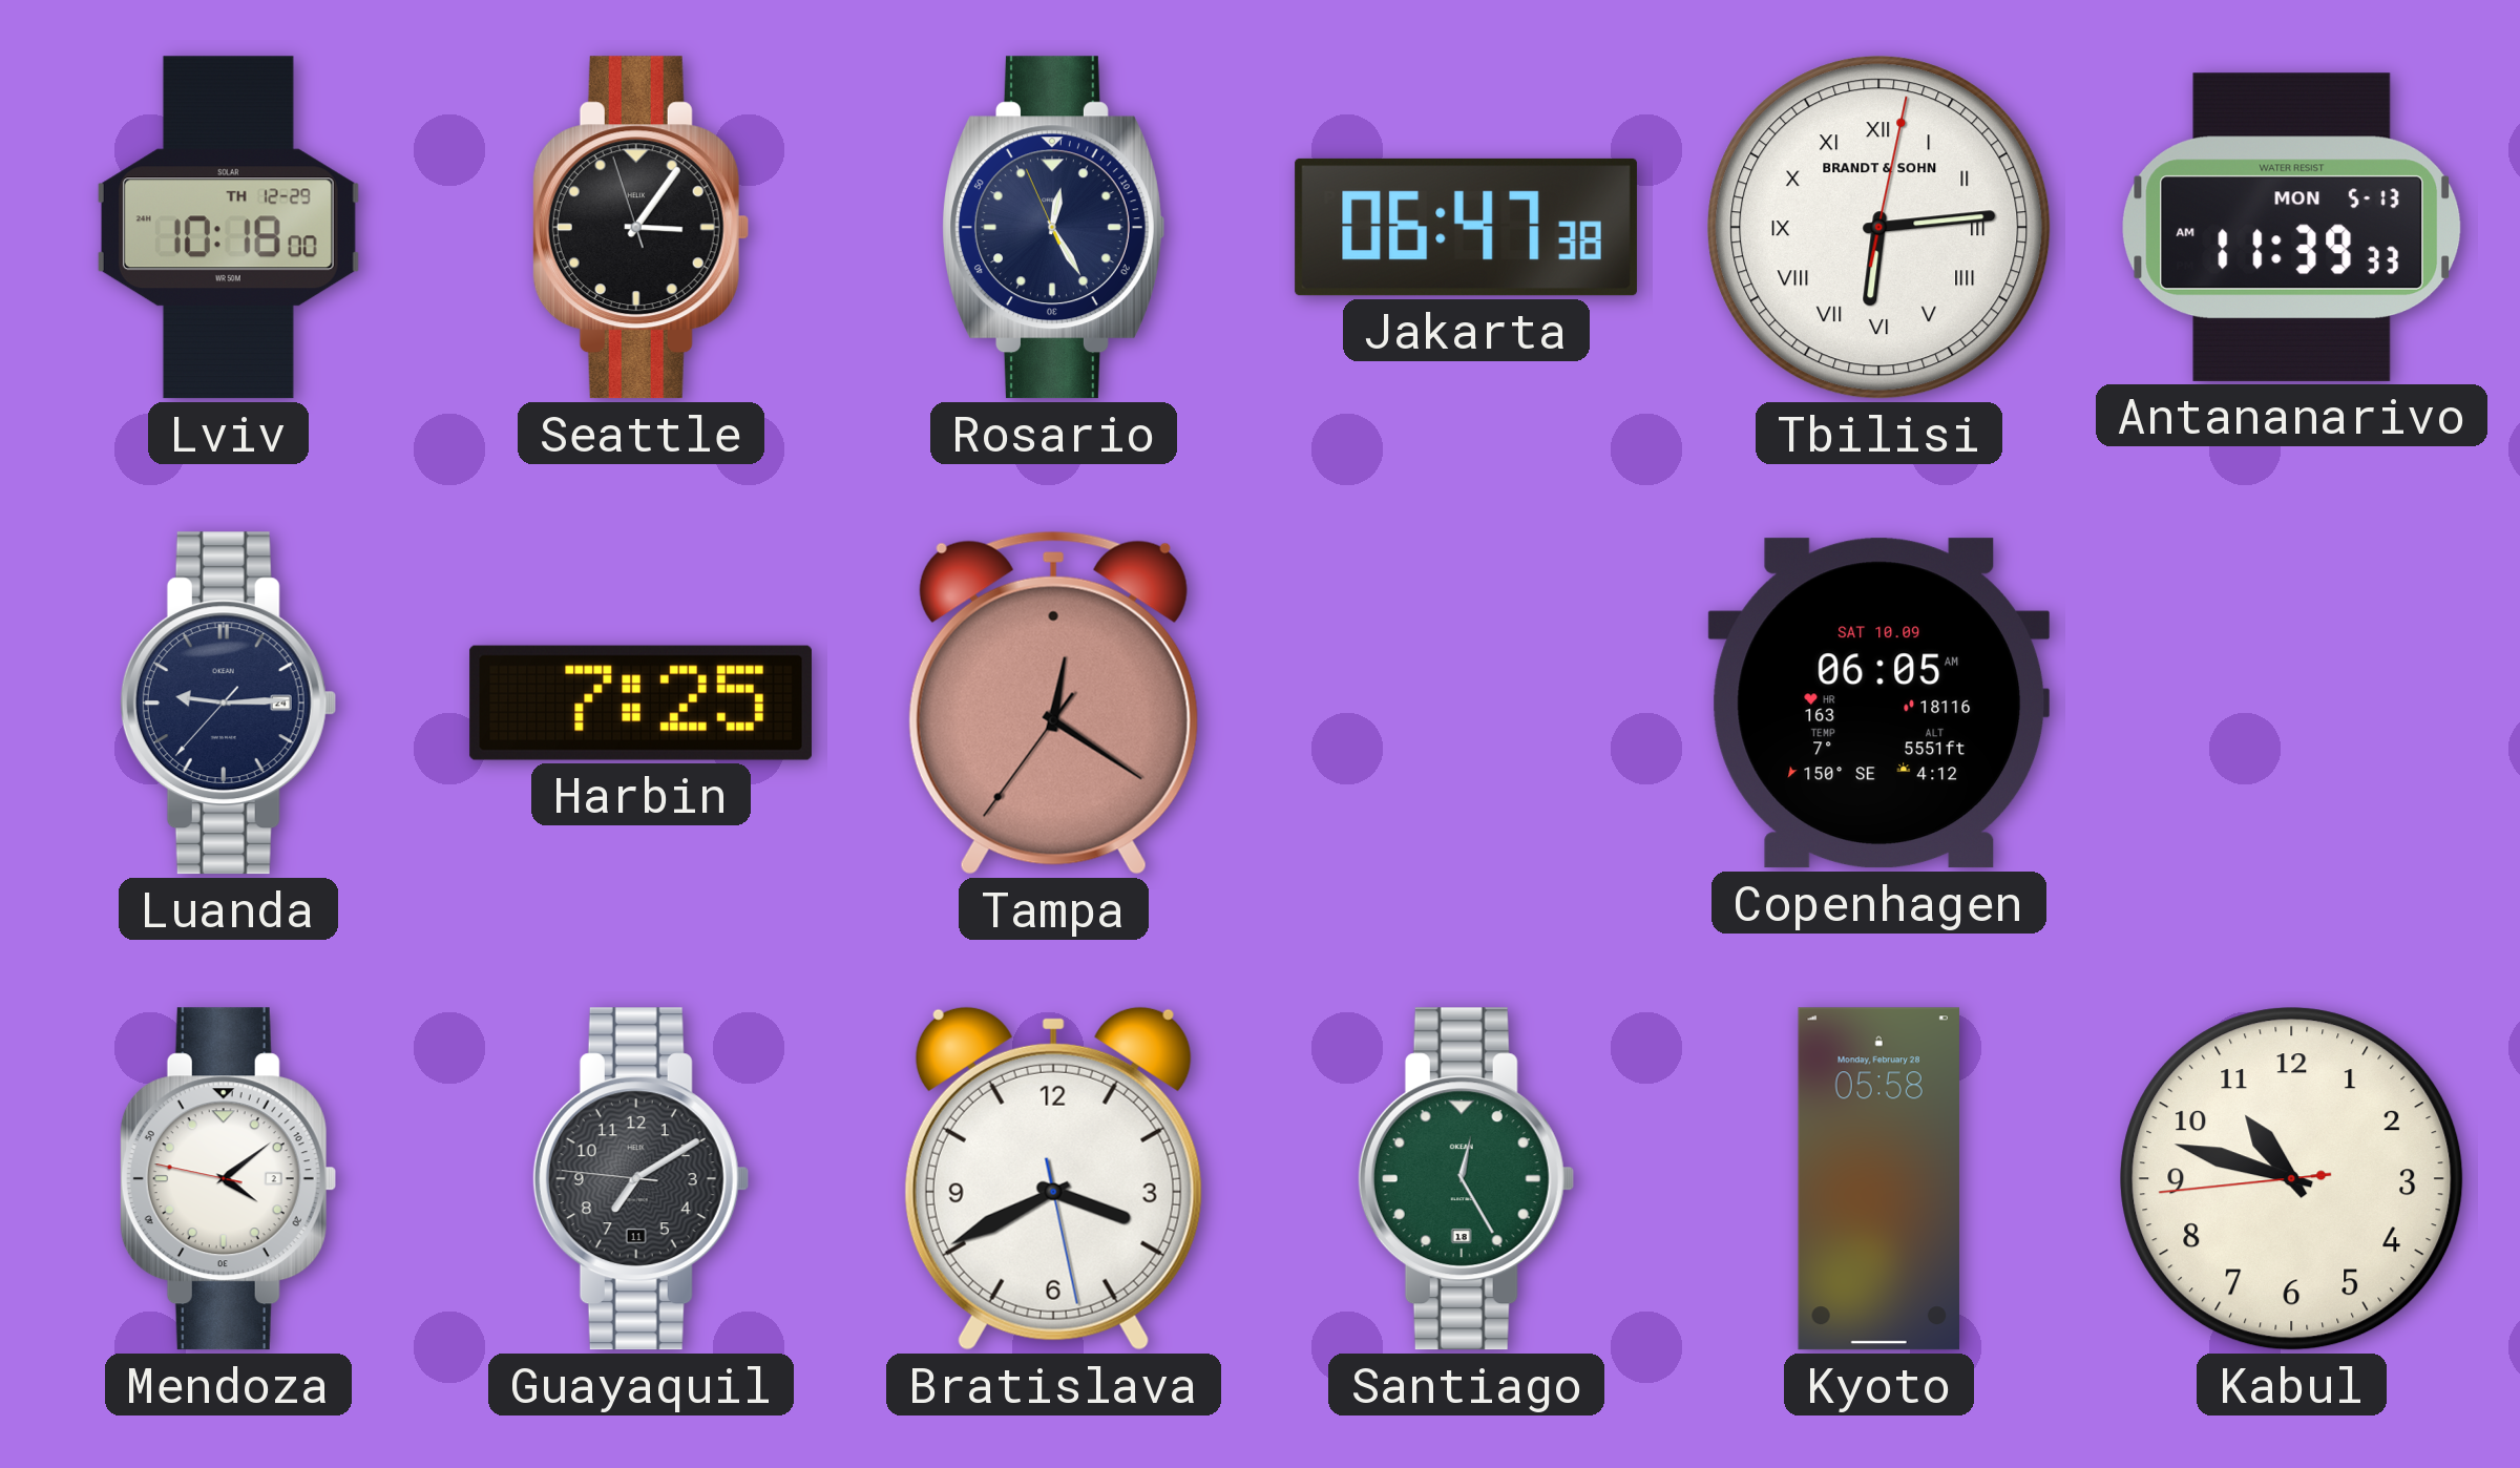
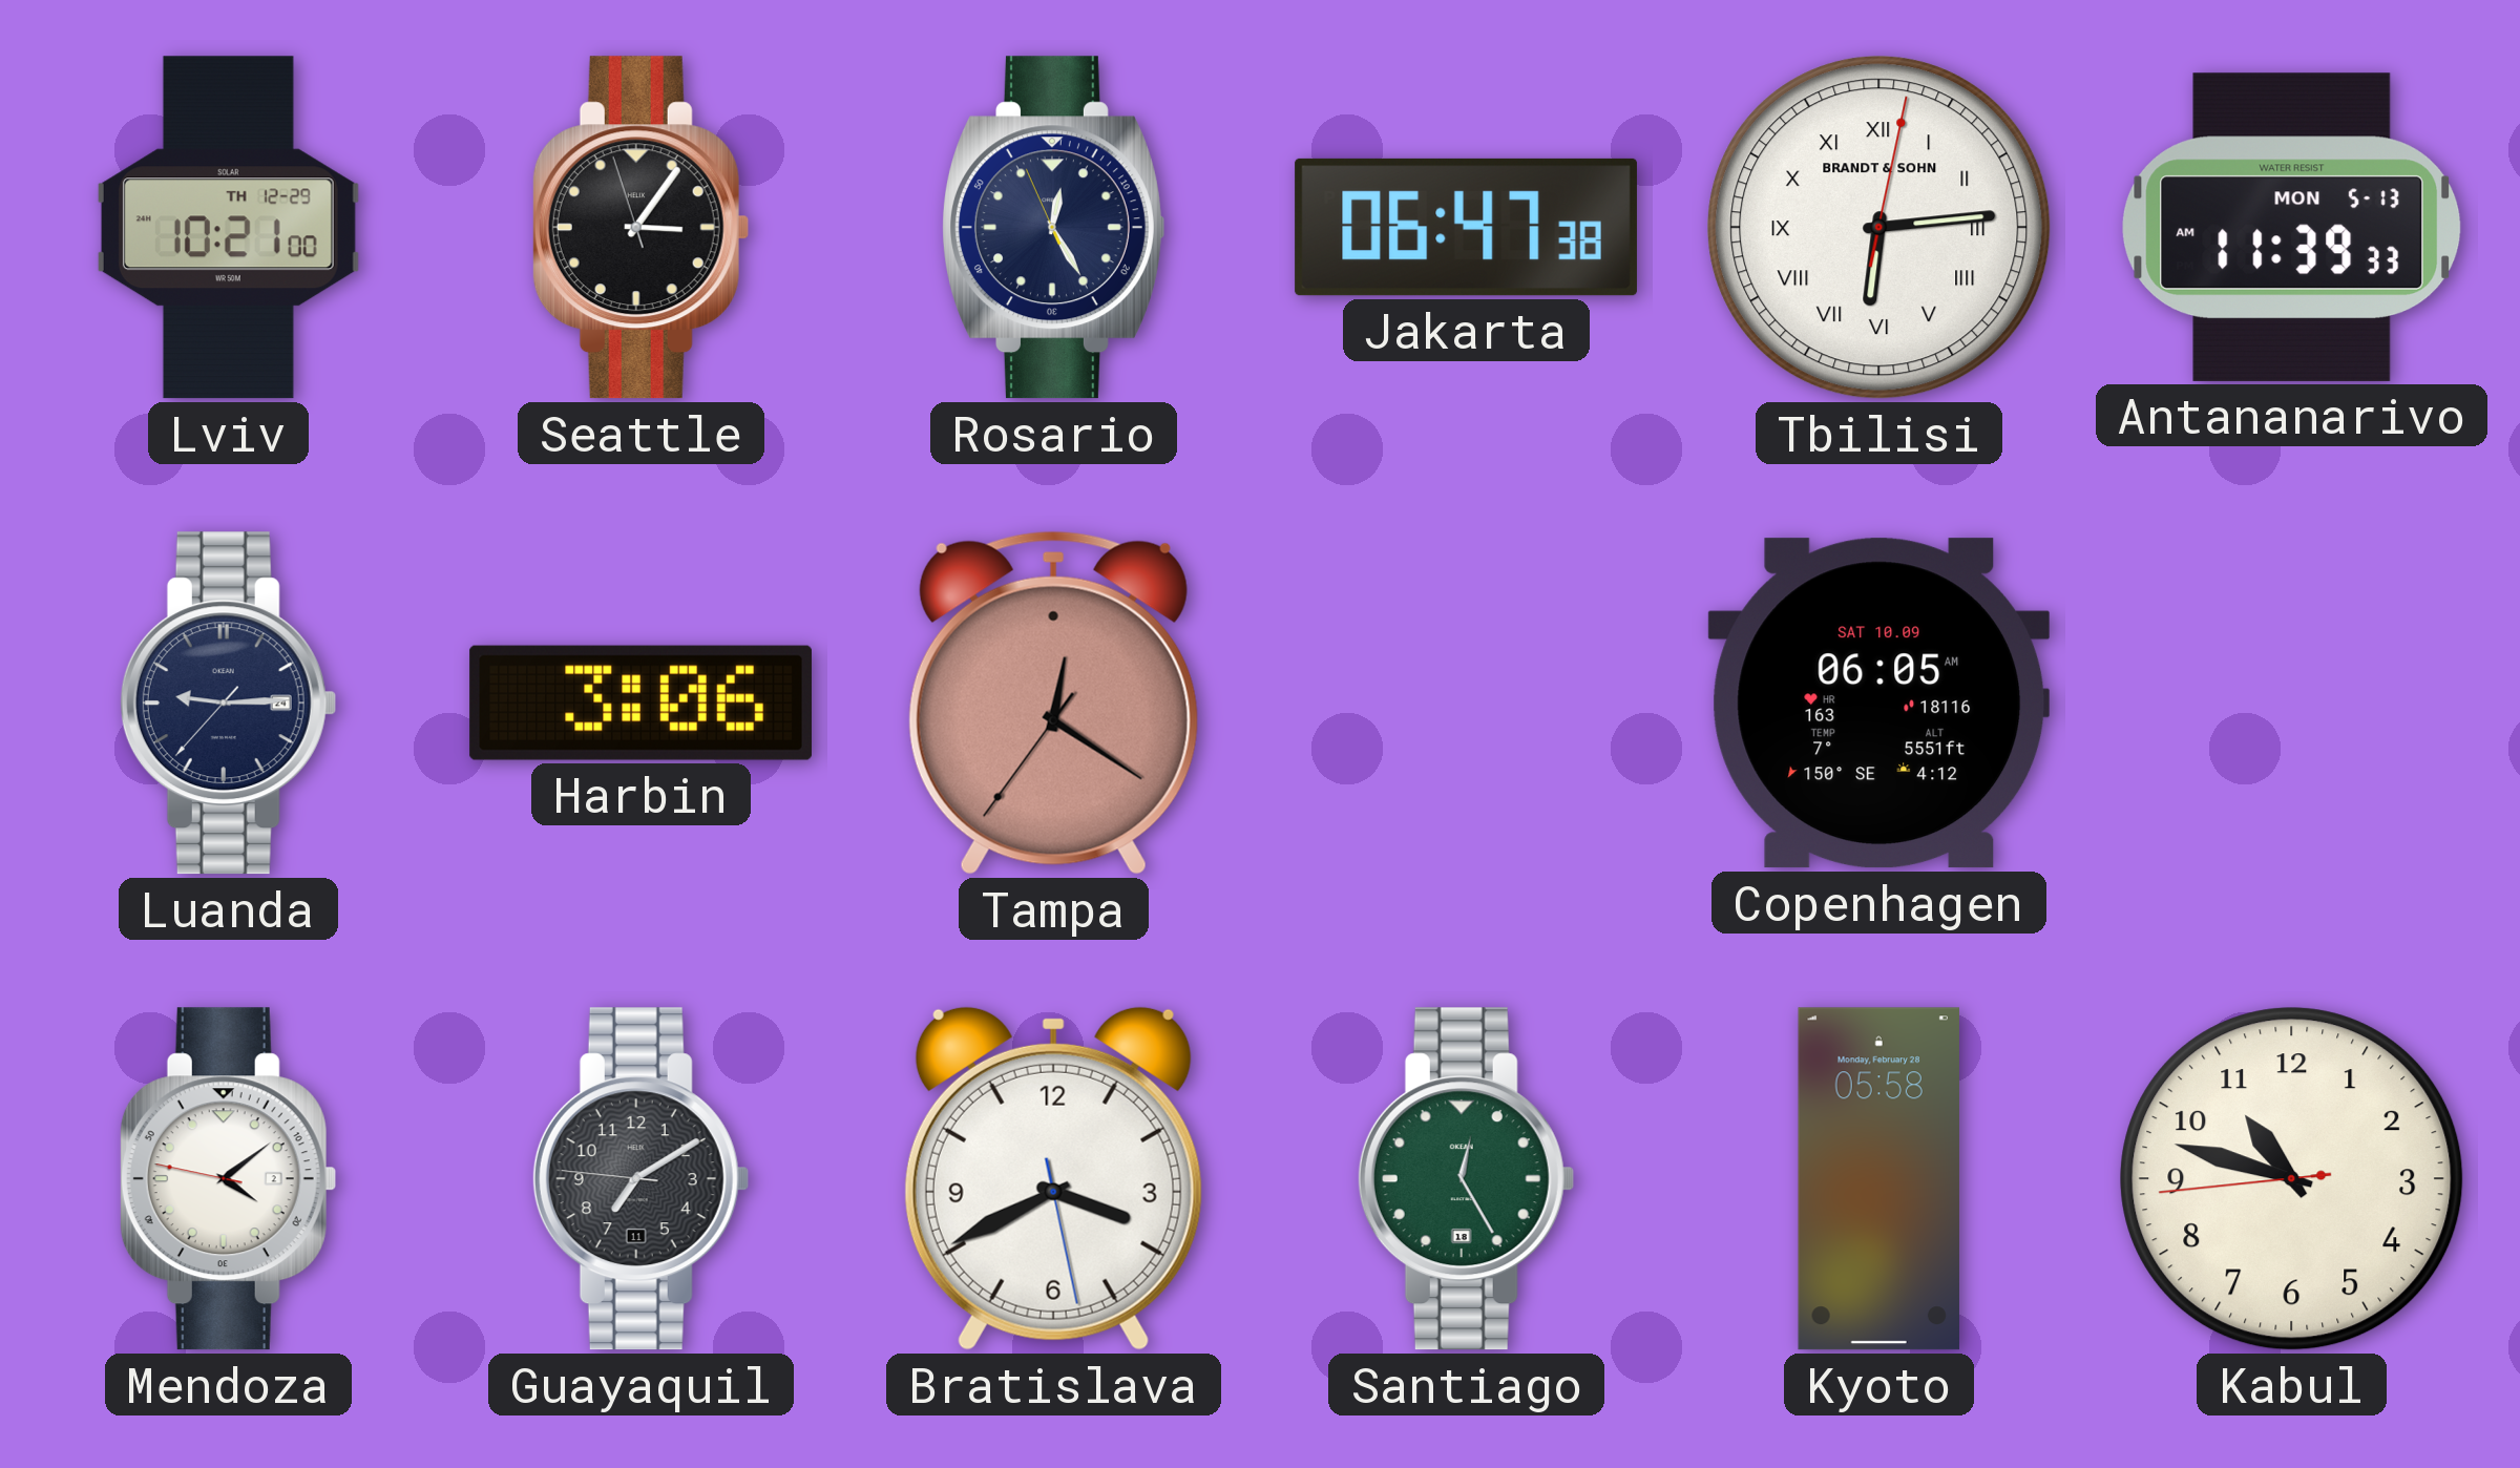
Lviv: 10:18 -> 10:21
Harbin: 7:25 -> 3:06
